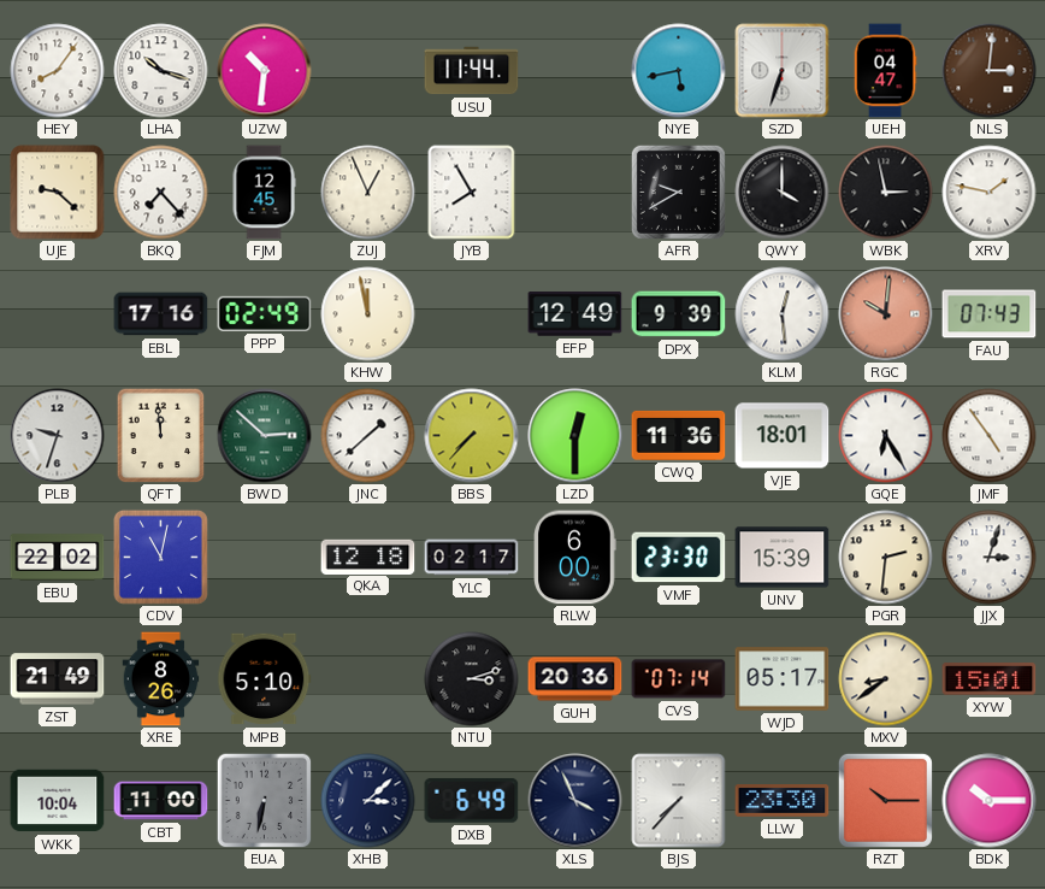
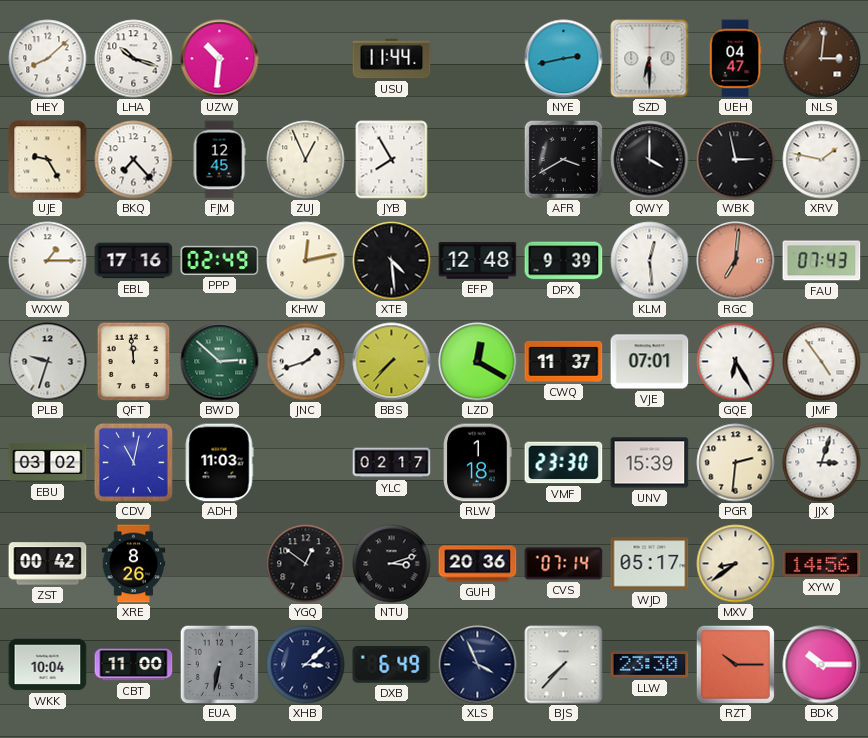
HEY: 8:06 -> 8:08
NYE: 5:43 -> 2:43
SZD: 6:33 -> 6:30
UJE: 9:22 -> 9:25
AFR: 9:40 -> 3:40
WXW: none -> 1:15
KHW: 11:58 -> 12:13
XTE: none -> 4:29
EFP: 12:49 -> 12:48
RGC: 10:01 -> 7:01
JNC: 1:38 -> 1:42
LZD: 12:30 -> 12:20
CWQ: 11:36 -> 11:37
VJE: 18:01 -> 07:01
EBU: 22:02 -> 03:02
ADH: none -> 11:03
QKA: 12:18 -> none
RLW: 6:00 -> 1:18
ZST: 21:49 -> 00:42
MPB: 5:10 -> none
YGQ: none -> 12:51
XYW: 15:01 -> 14:56
